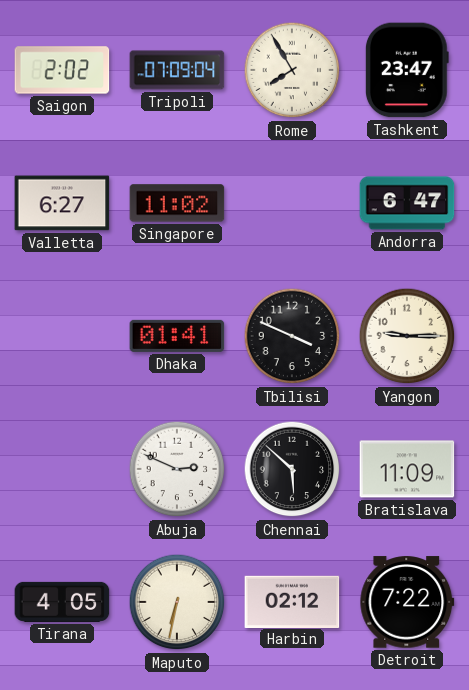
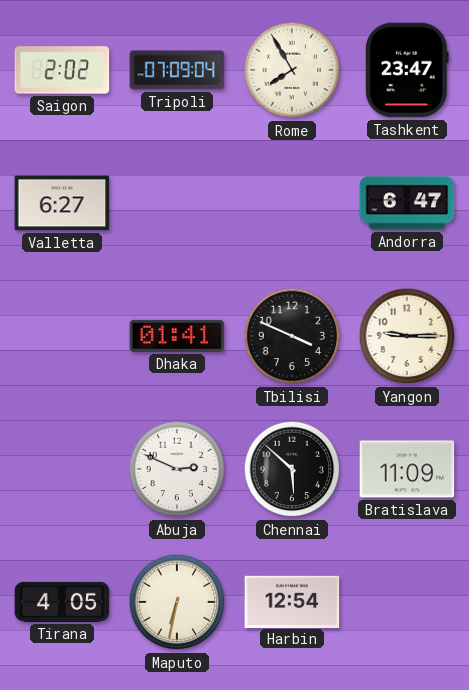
Singapore: 11:02 -> none
Harbin: 02:12 -> 12:54
Detroit: 7:22 -> none
